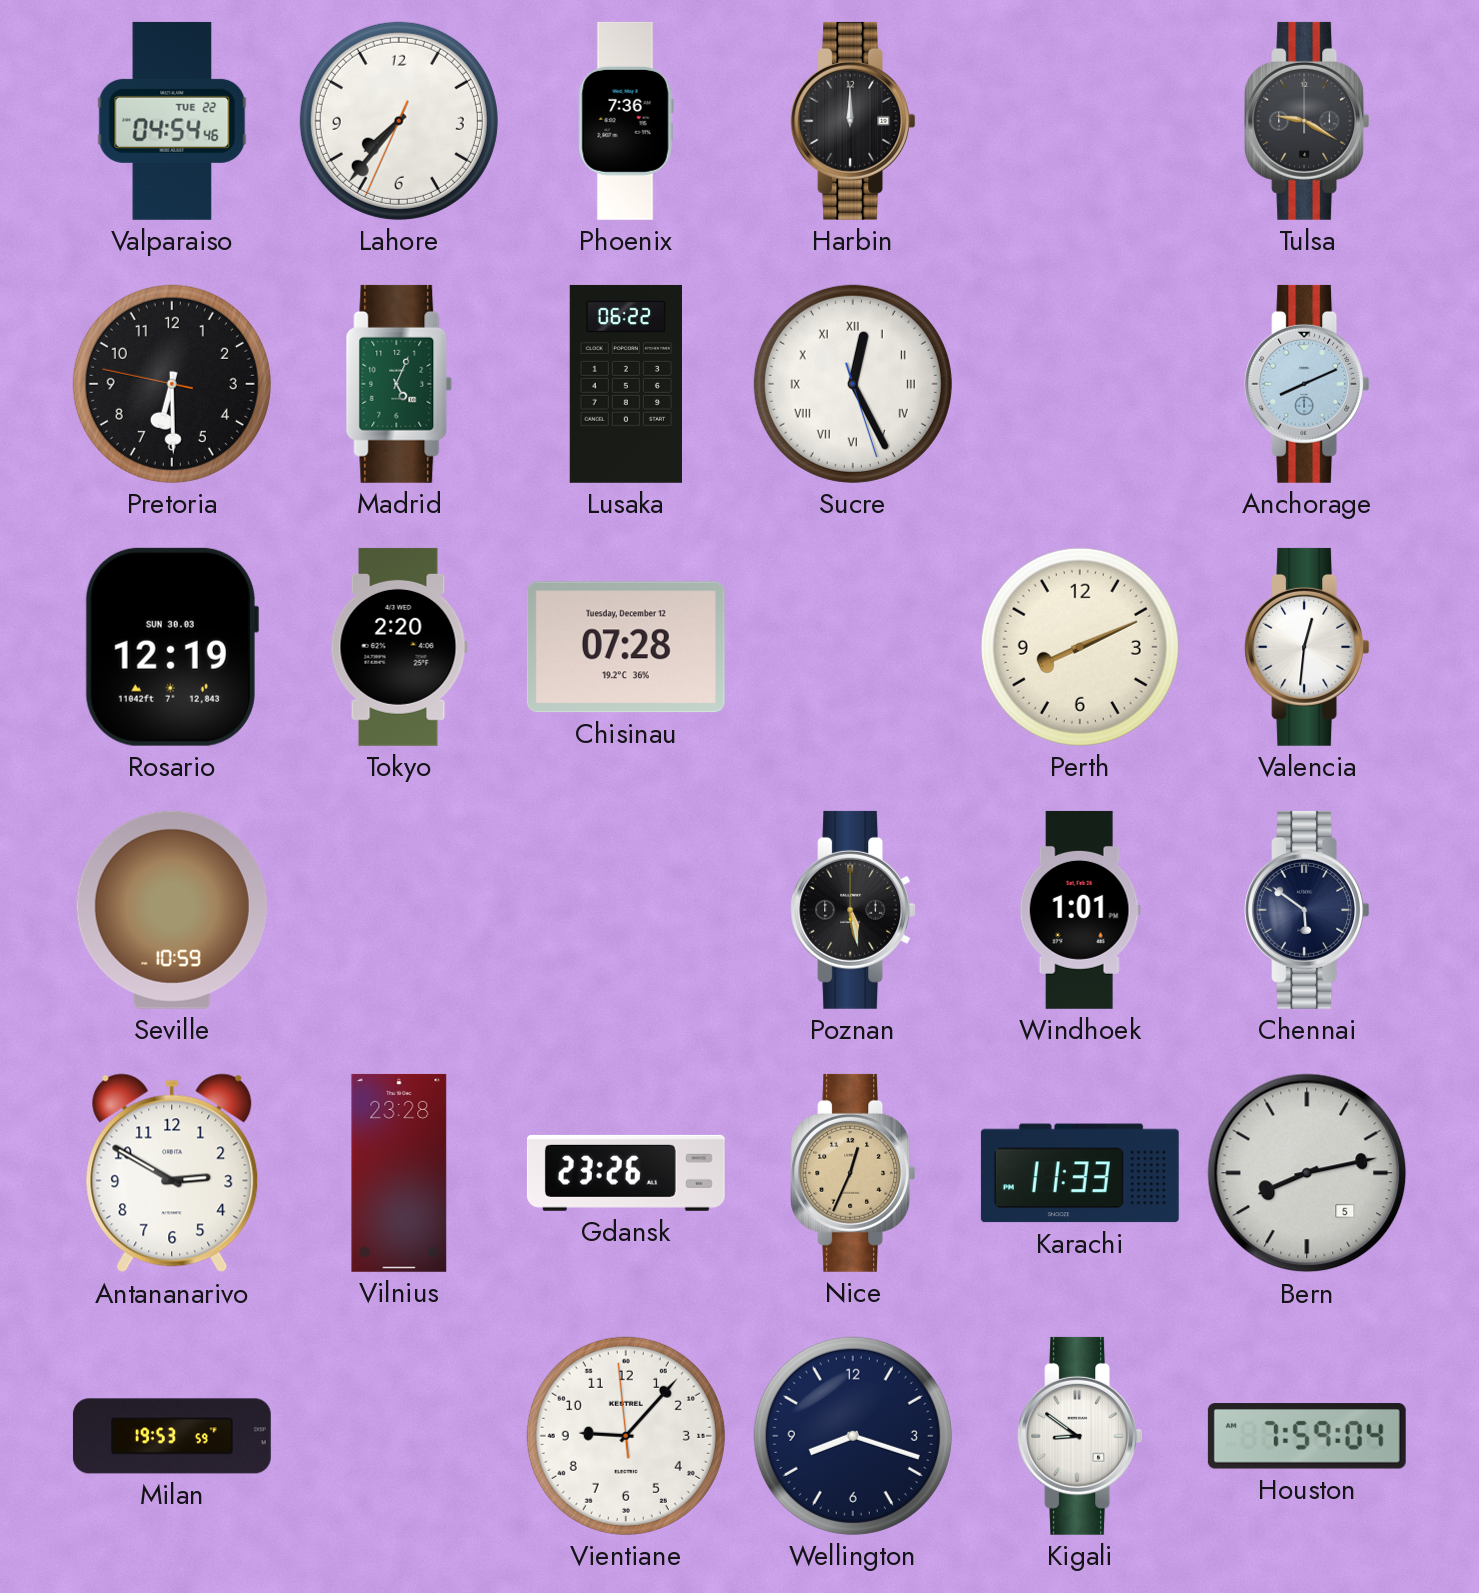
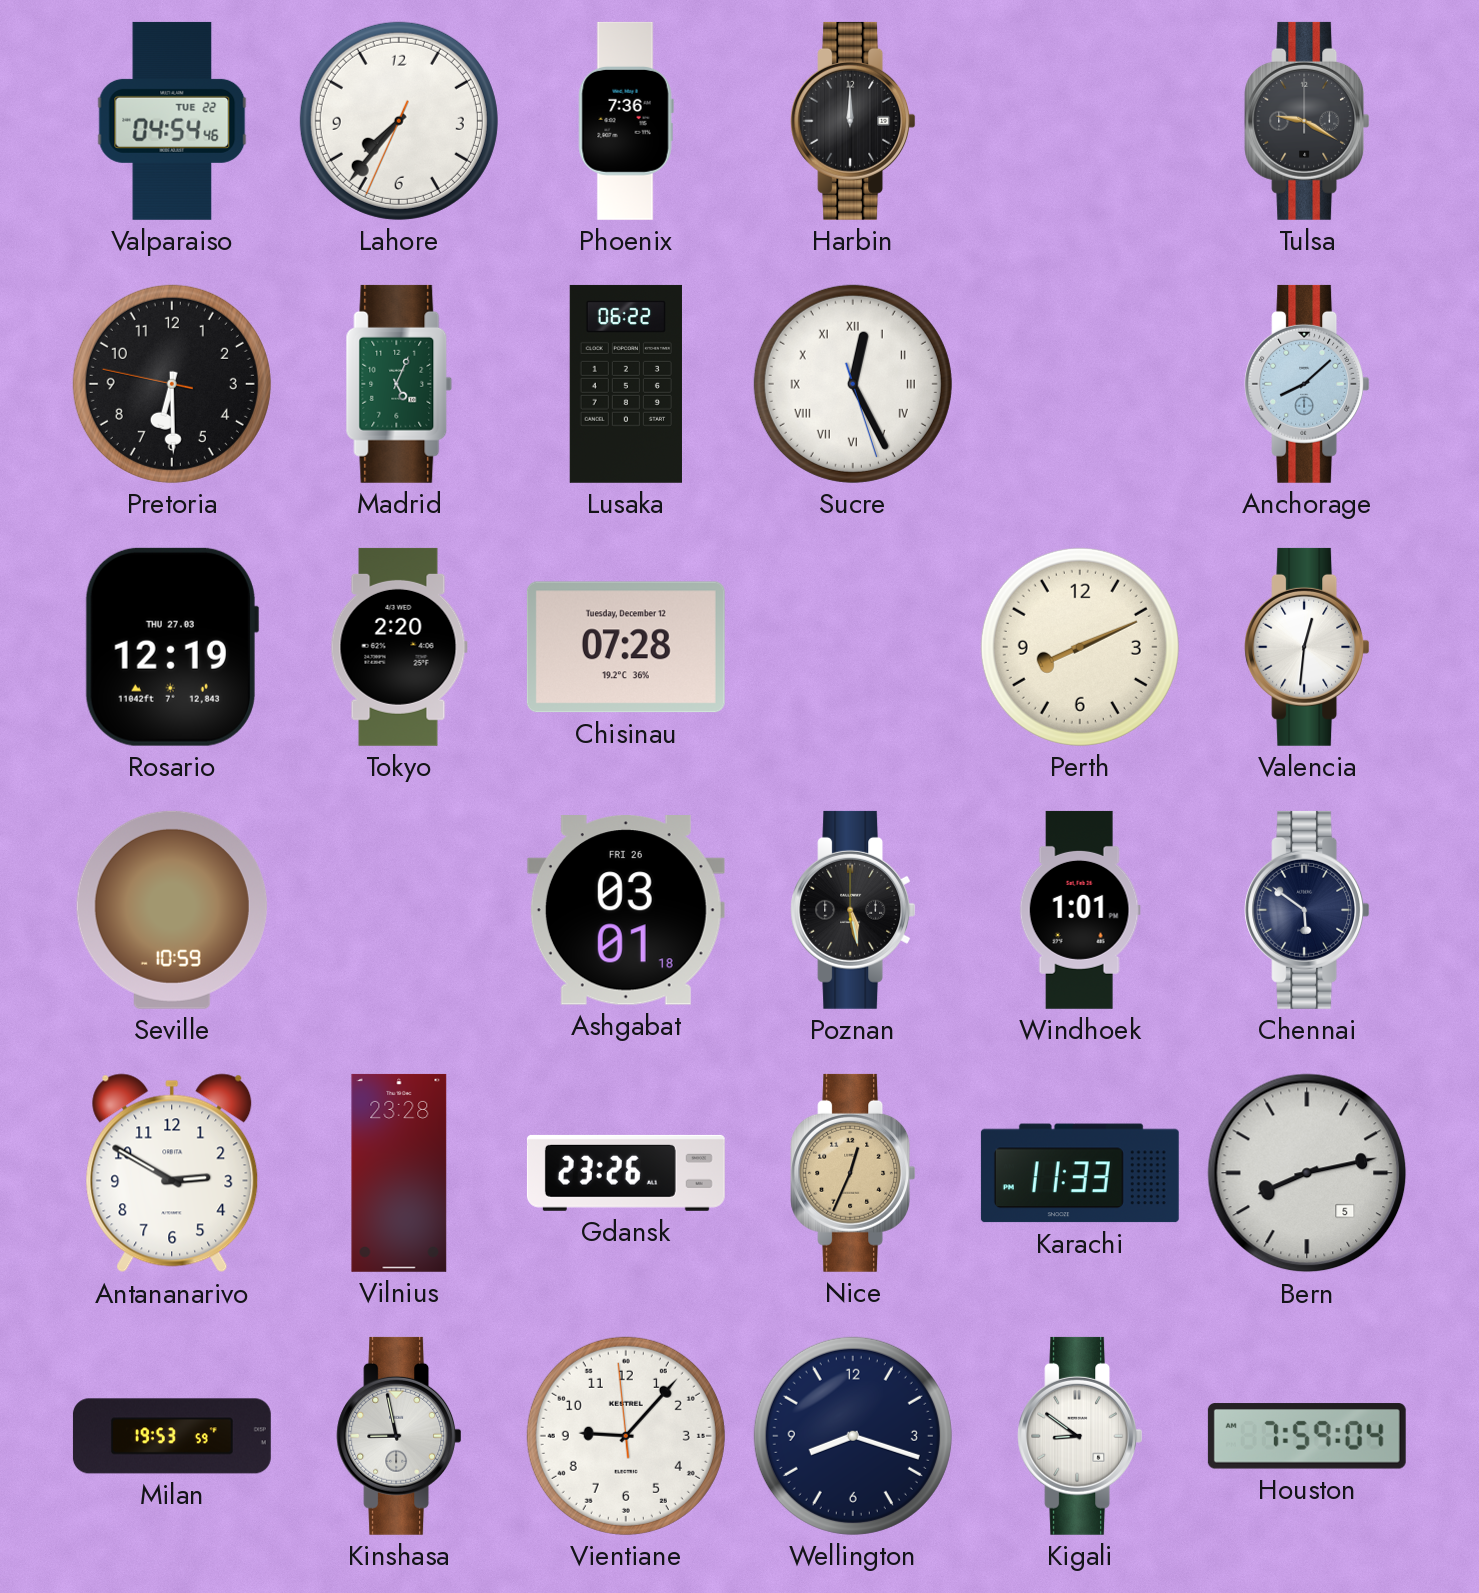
Anchorage: 8:11 -> 8:08
Rosario date: SUN 30.03 -> THU 27.03
Ashgabat: none -> 03:01
Kinshasa: none -> 8:58
